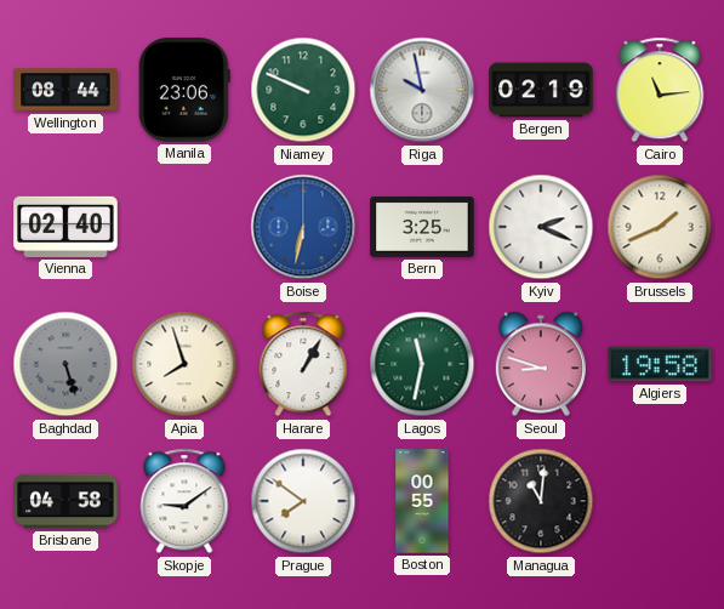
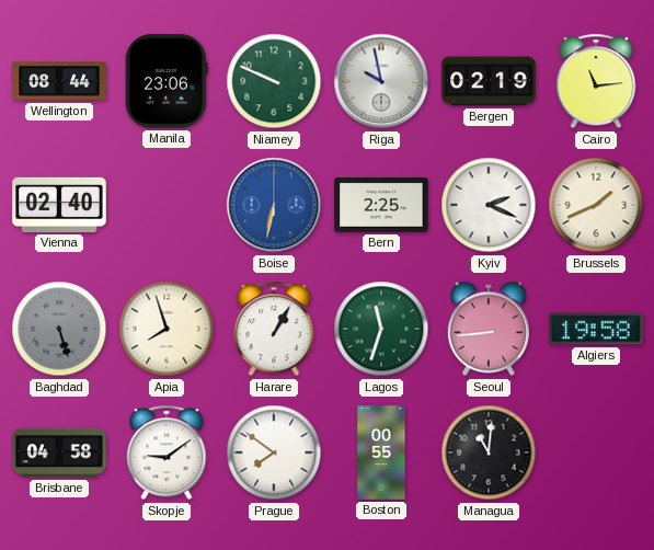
Bern: 3:25 -> 2:25
Lagos: 11:32 -> 11:33
Seoul: 8:48 -> 8:44
